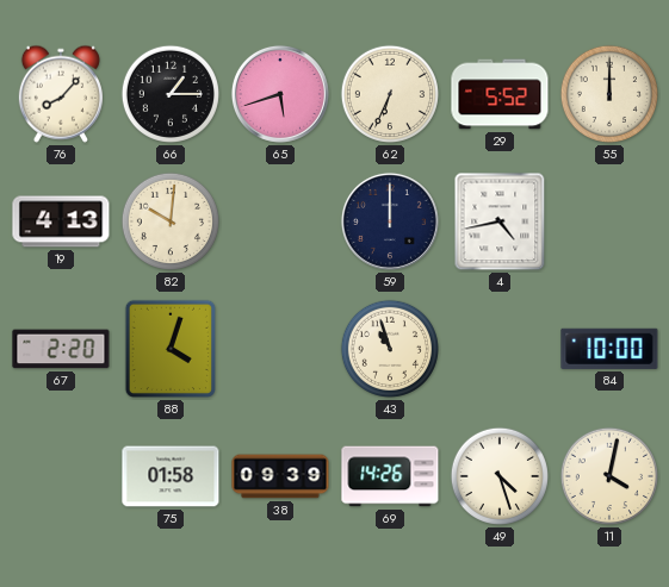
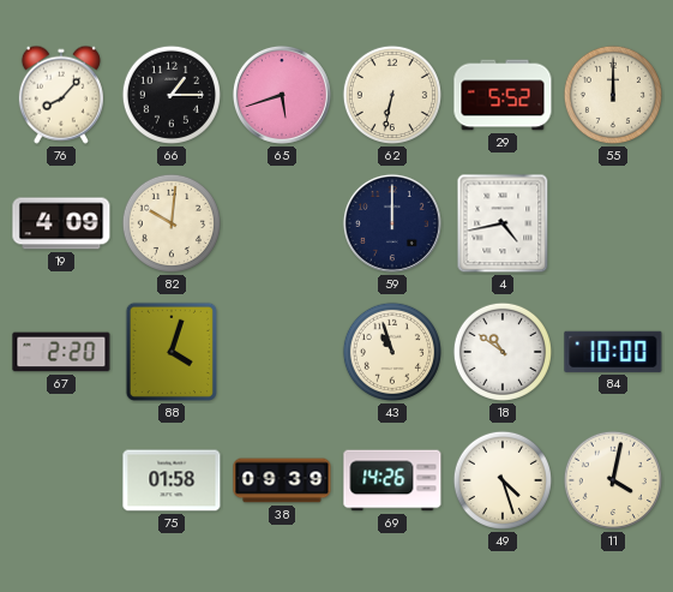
62: 6:34 -> 6:32
19: 4:13 -> 4:09
18: none -> 10:51
